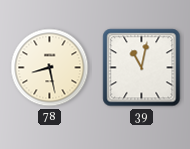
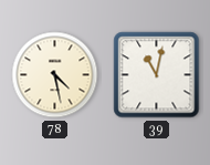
78: 8:28 -> 4:28
